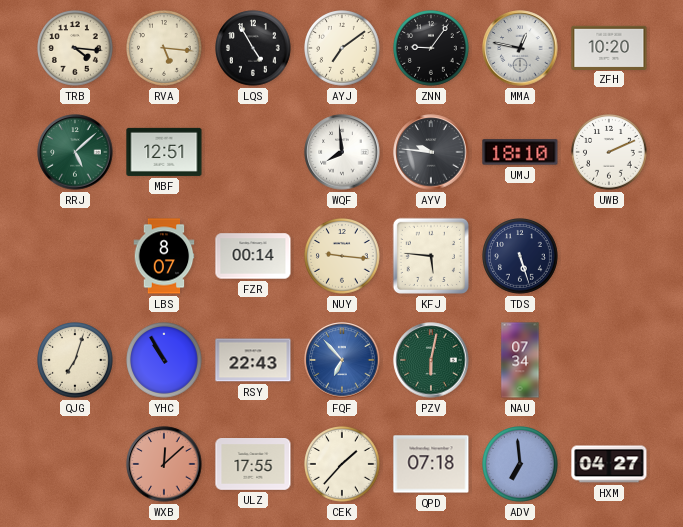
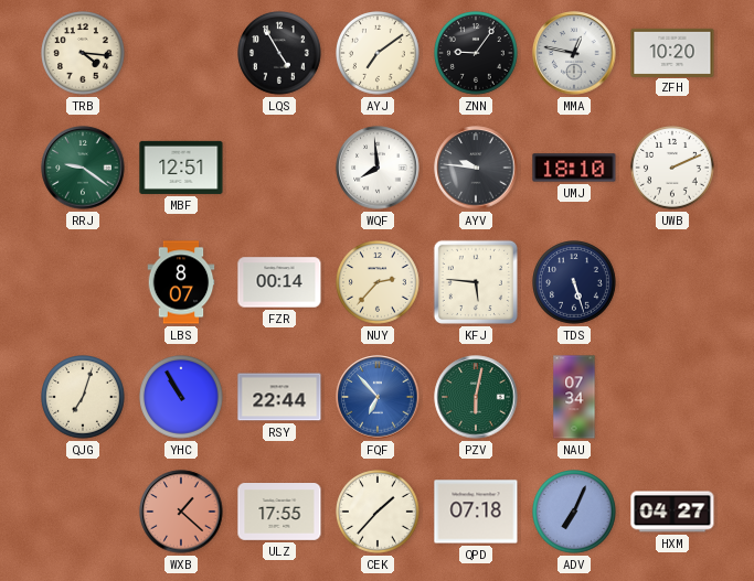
RVA: 5:16 -> none
RRJ: 5:08 -> 9:21
NUY: 9:16 -> 2:37
RSY: 22:43 -> 22:44
WXB: 12:08 -> 1:22
ADV: 6:59 -> 7:04
